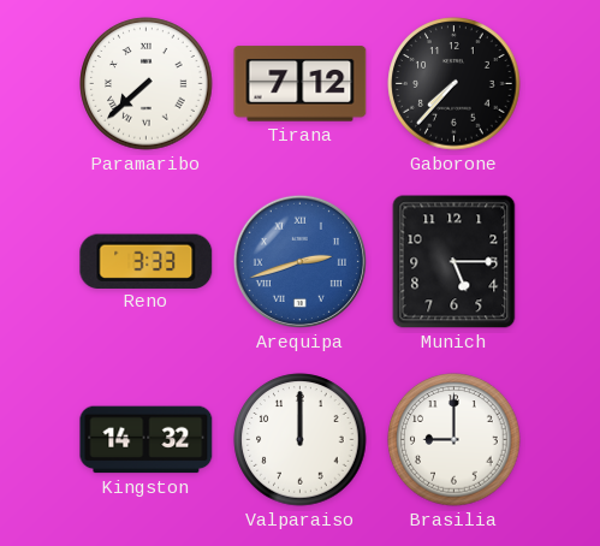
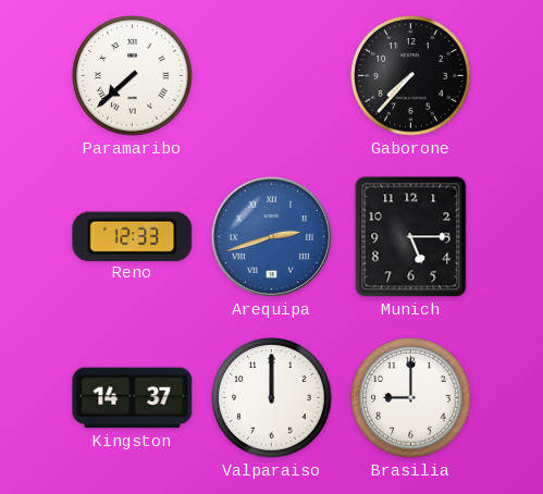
Tirana: 7:12 -> none
Reno: 3:33 -> 12:33
Kingston: 14:32 -> 14:37
